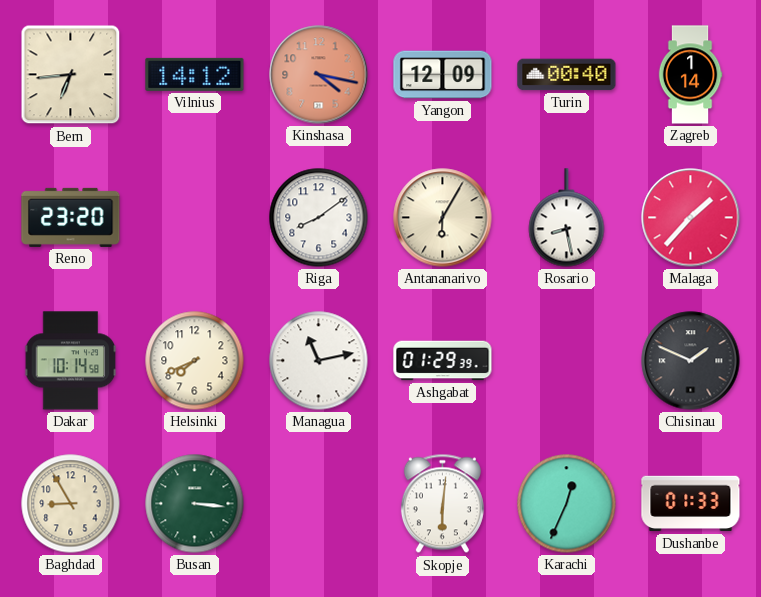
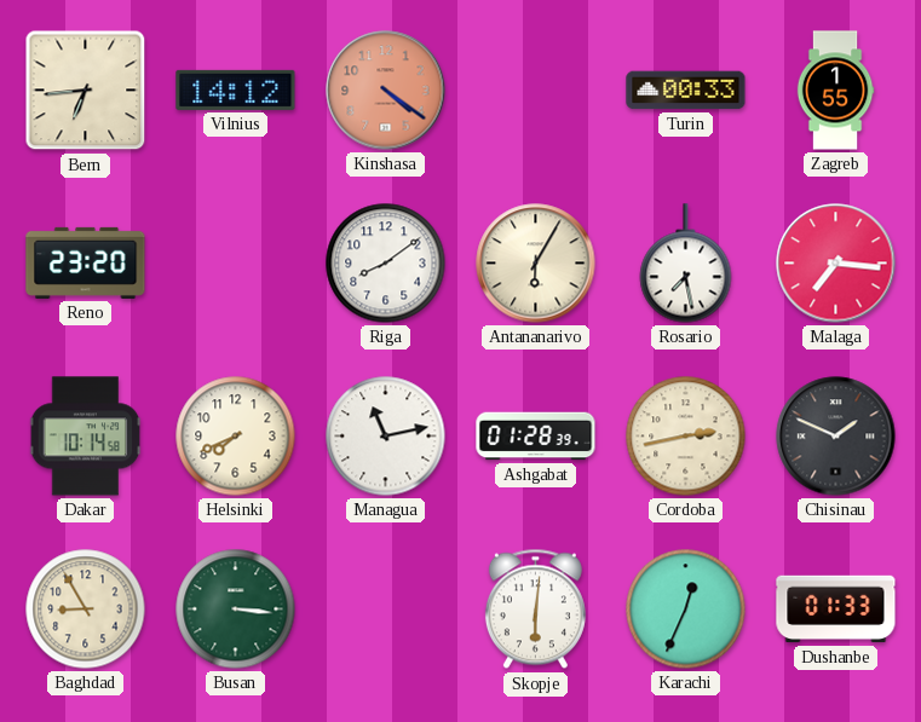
Kinshasa: 4:17 -> 4:21
Yangon: 12:09 -> none
Turin: 00:40 -> 00:33
Zagreb: 1:14 -> 1:55
Rosario: 8:28 -> 7:28
Malaga: 1:37 -> 7:16
Ashgabat: 01:29 -> 01:28
Cordoba: none -> 2:43
